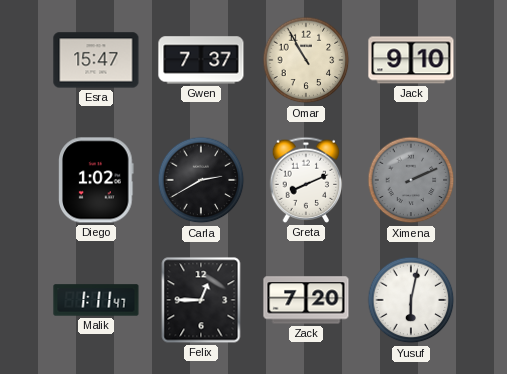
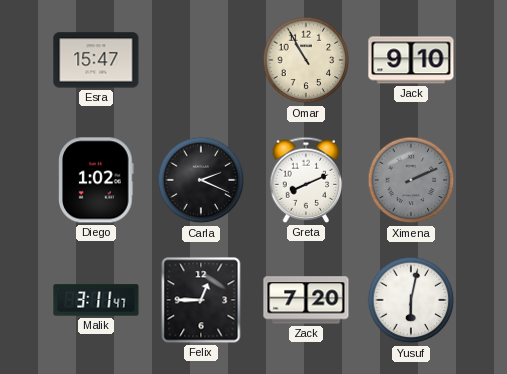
Gwen: 7:37 -> none
Carla: 2:40 -> 2:19
Malik: 1:11 -> 3:11
